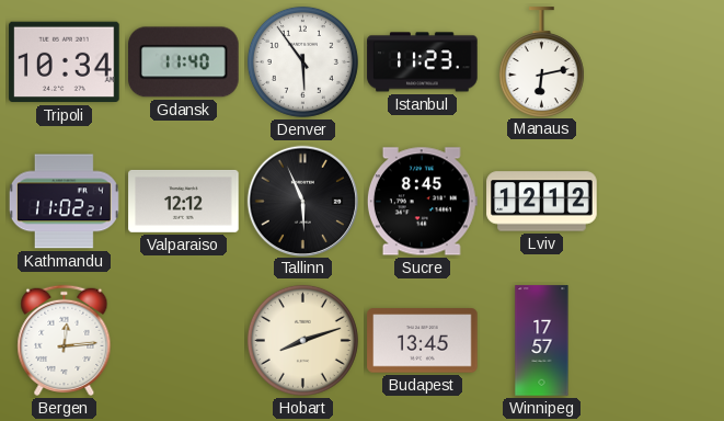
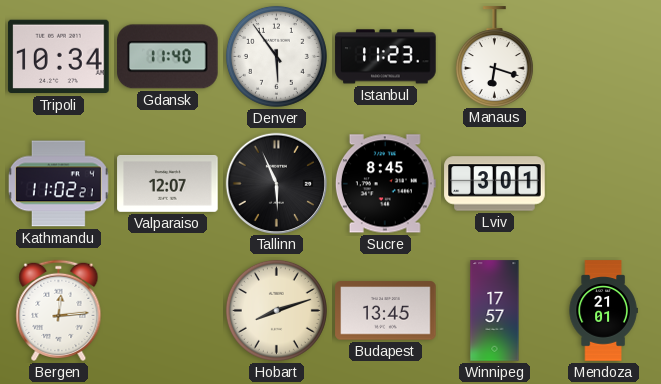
Manaus: 6:13 -> 6:18
Valparaiso: 12:12 -> 12:07
Lviv: 12:12 -> 3:01
Mendoza: none -> 21:01
